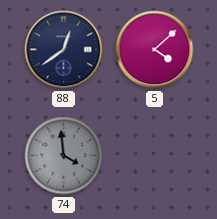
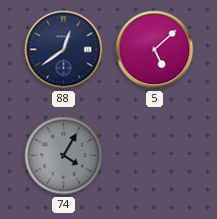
5: 4:08 -> 5:08
74: 3:59 -> 4:05
